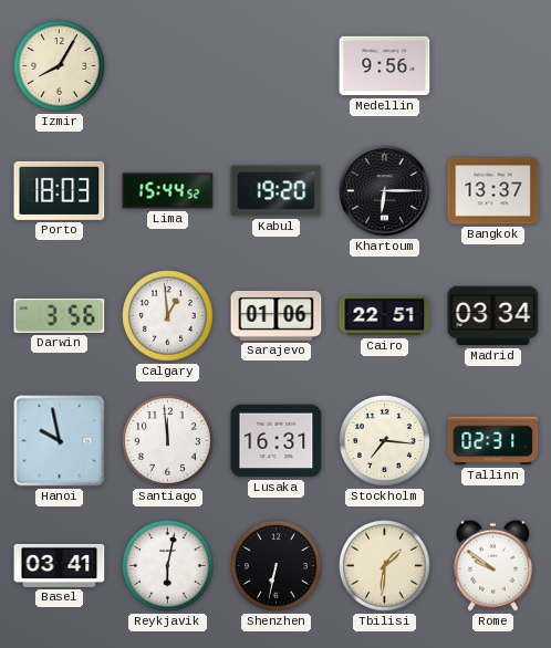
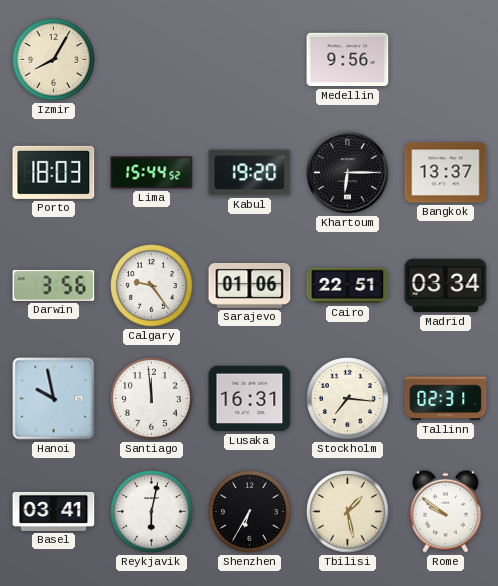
Calgary: 12:59 -> 9:24
Shenzhen: 6:32 -> 6:35
Tbilisi: 1:31 -> 1:28
